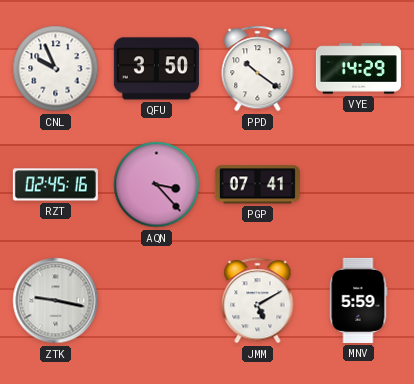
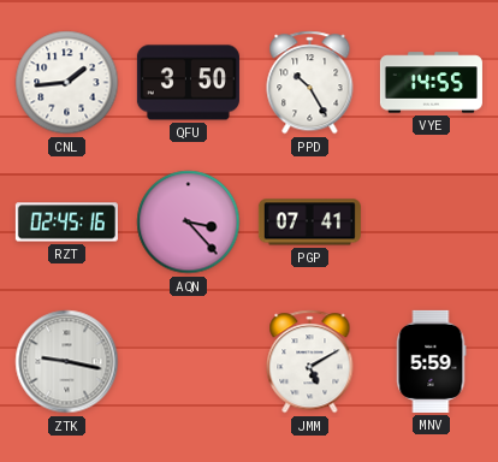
CNL: 9:56 -> 1:44
PPD: 10:21 -> 10:25
VYE: 14:29 -> 14:55
